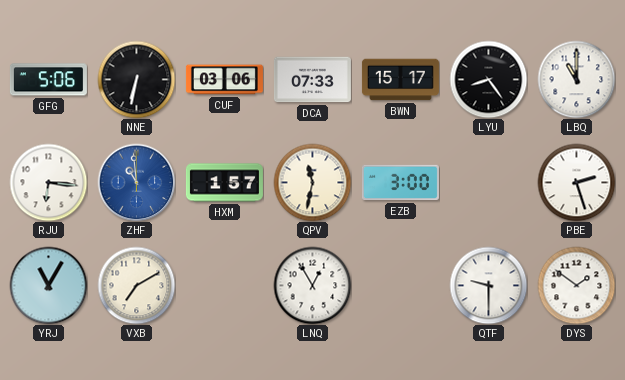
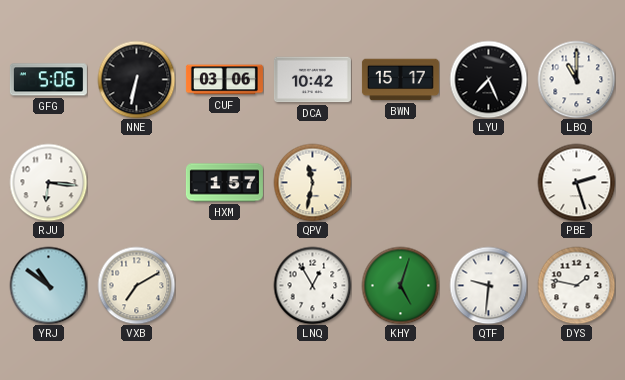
DCA: 07:33 -> 10:42
LYU: 8:24 -> 7:26
ZHF: 10:59 -> none
EZB: 3:00 -> none
YRJ: 11:05 -> 10:51
KHY: none -> 5:03
QTF: 9:30 -> 9:31
DYS: 1:51 -> 1:47
